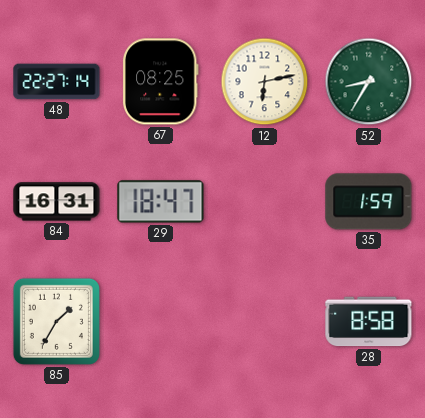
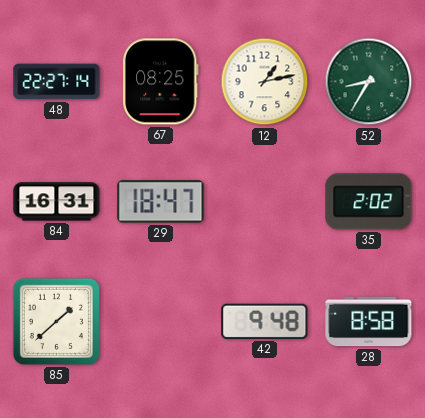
12: 6:13 -> 1:13
35: 1:59 -> 2:02
85: 1:35 -> 1:38
42: none -> 9:48
